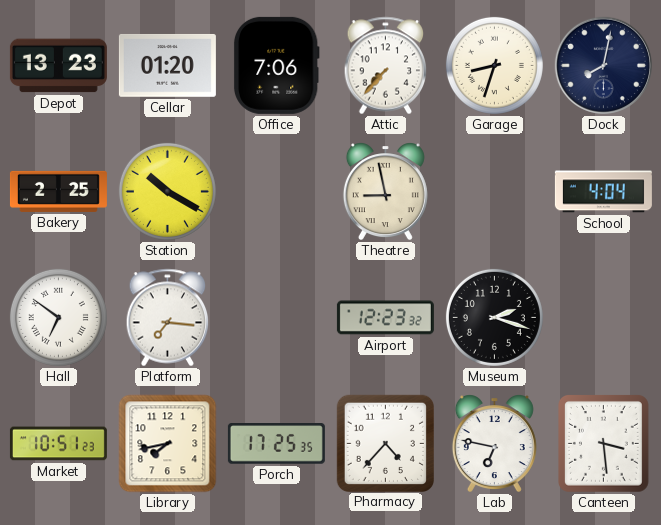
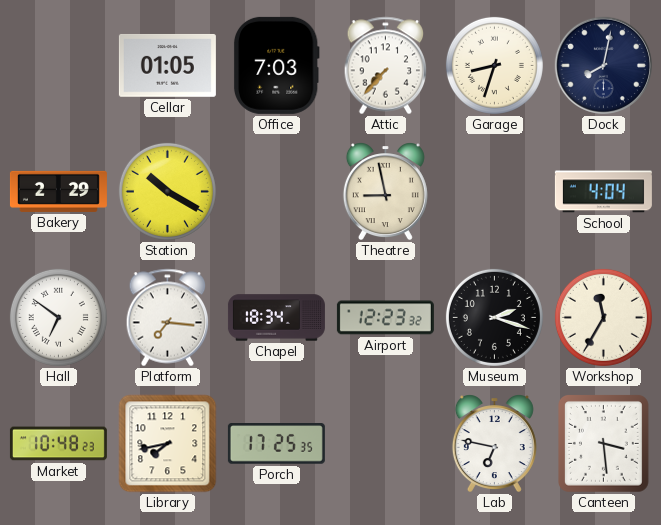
Depot: 13:23 -> none
Cellar: 01:20 -> 01:05
Office: 7:06 -> 7:03
Bakery: 2:25 -> 2:29
Chapel: none -> 18:34
Workshop: none -> 11:35
Market: 10:51 -> 10:48
Pharmacy: 4:37 -> none
